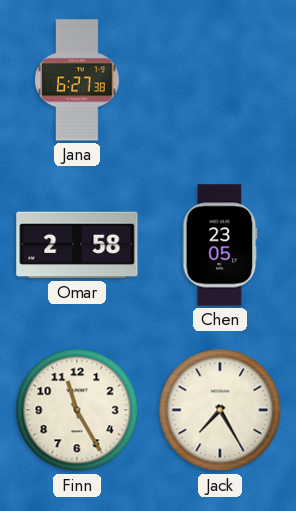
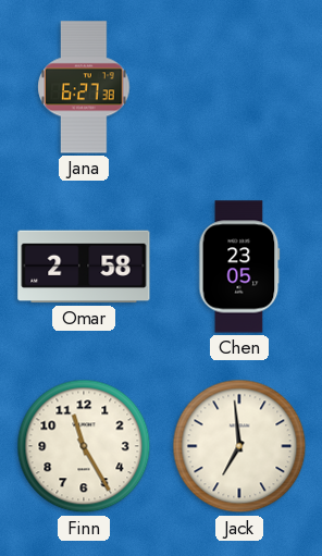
Jack: 7:25 -> 6:59
